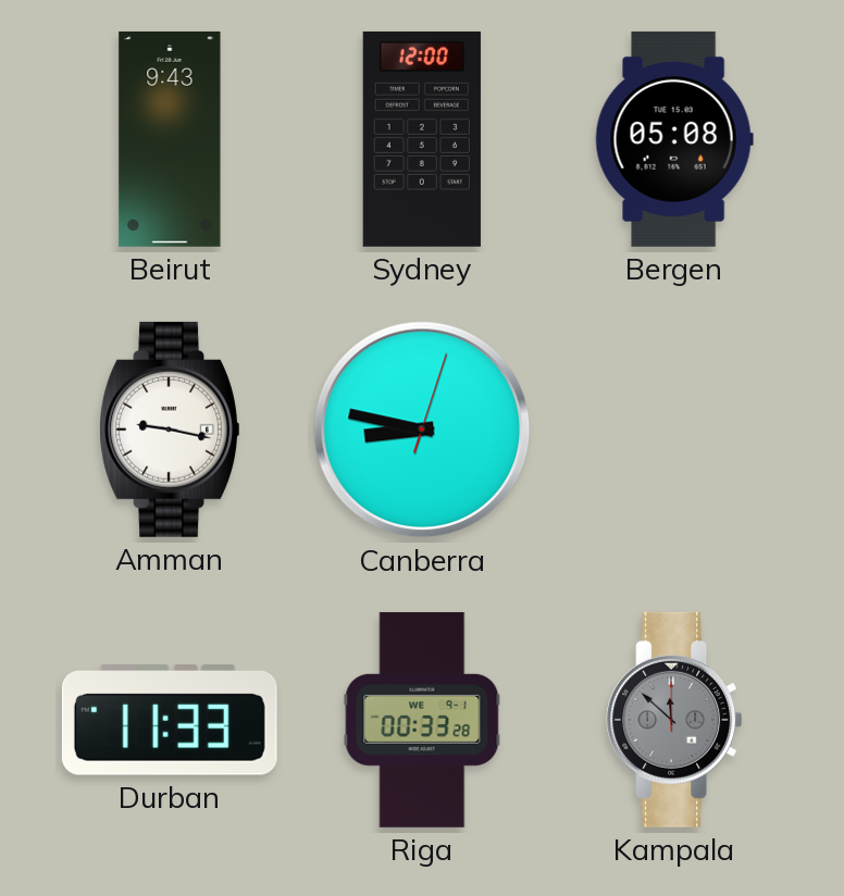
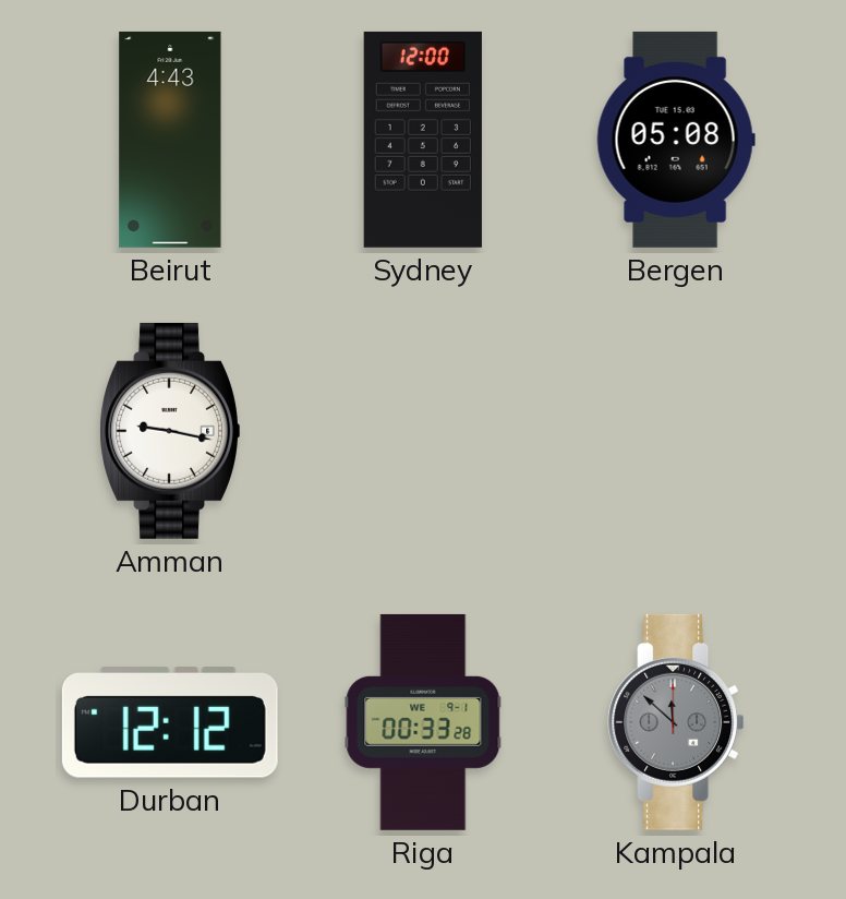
Beirut: 9:43 -> 4:43
Canberra: 8:47 -> none
Durban: 11:33 -> 12:12
